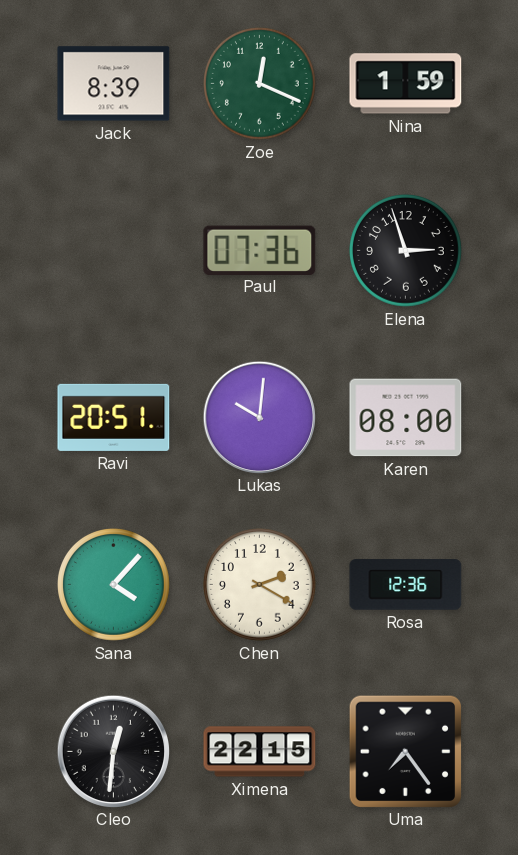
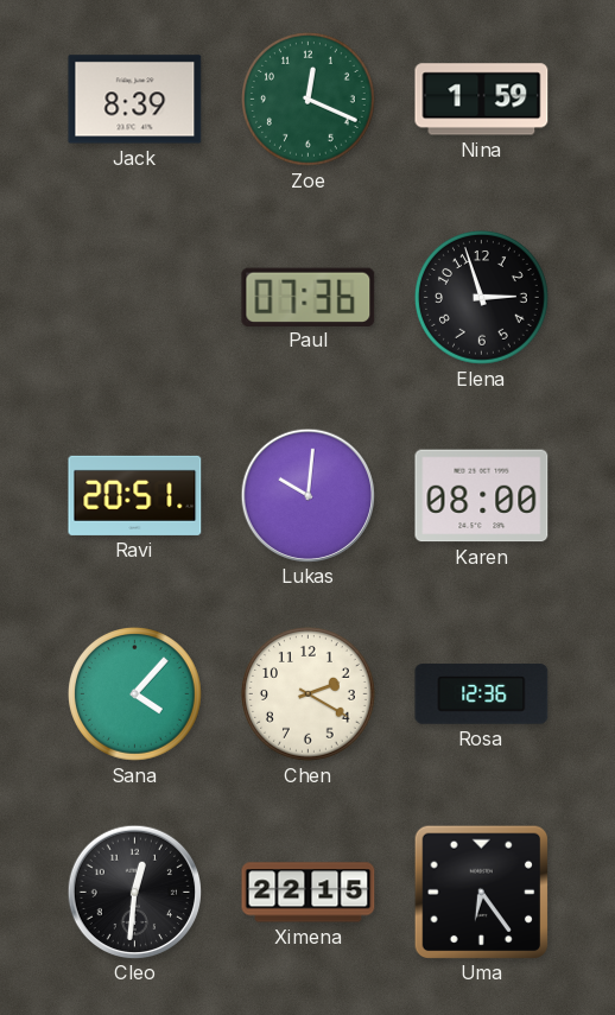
Uma: 7:24 -> 6:24
